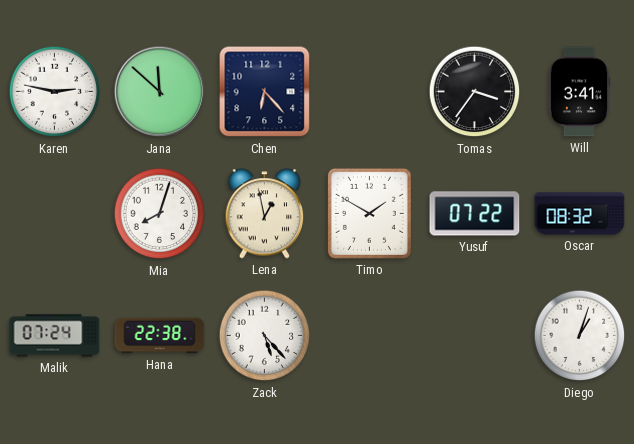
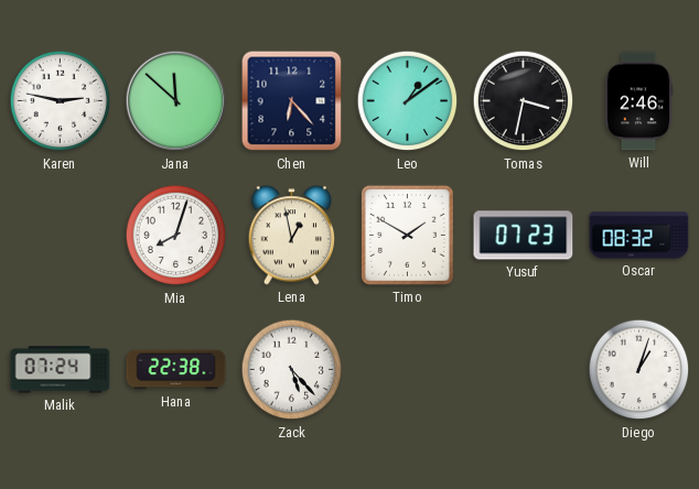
Leo: none -> 1:09
Tomas: 3:36 -> 3:32
Will: 3:41 -> 2:46
Yusuf: 07:22 -> 07:23
